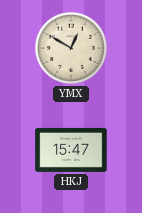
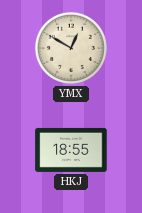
HKJ: 15:47 -> 18:55
